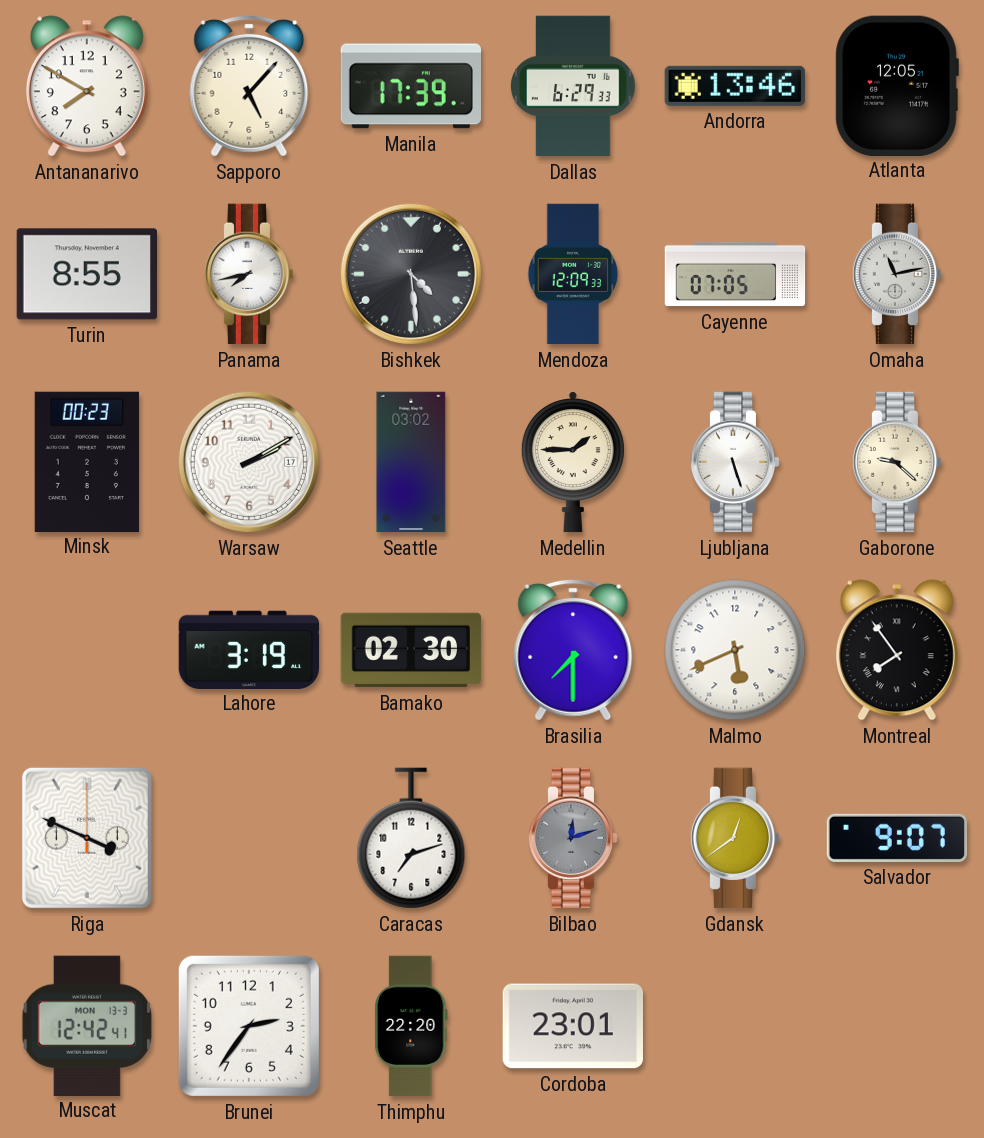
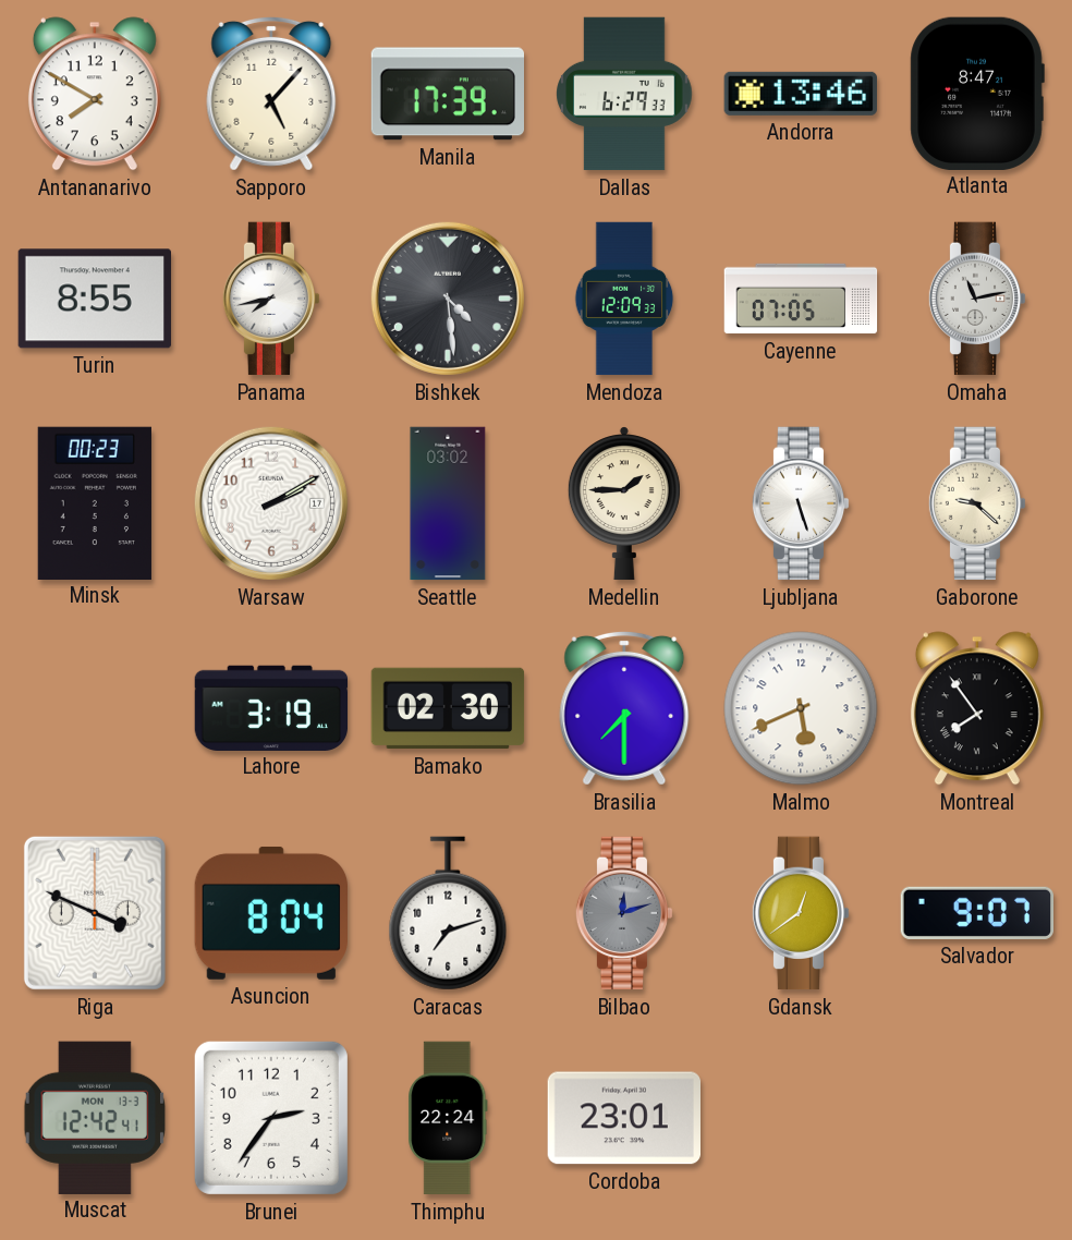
Atlanta: 12:05 -> 8:47
Asuncion: none -> 8:04
Thimphu: 22:20 -> 22:24
